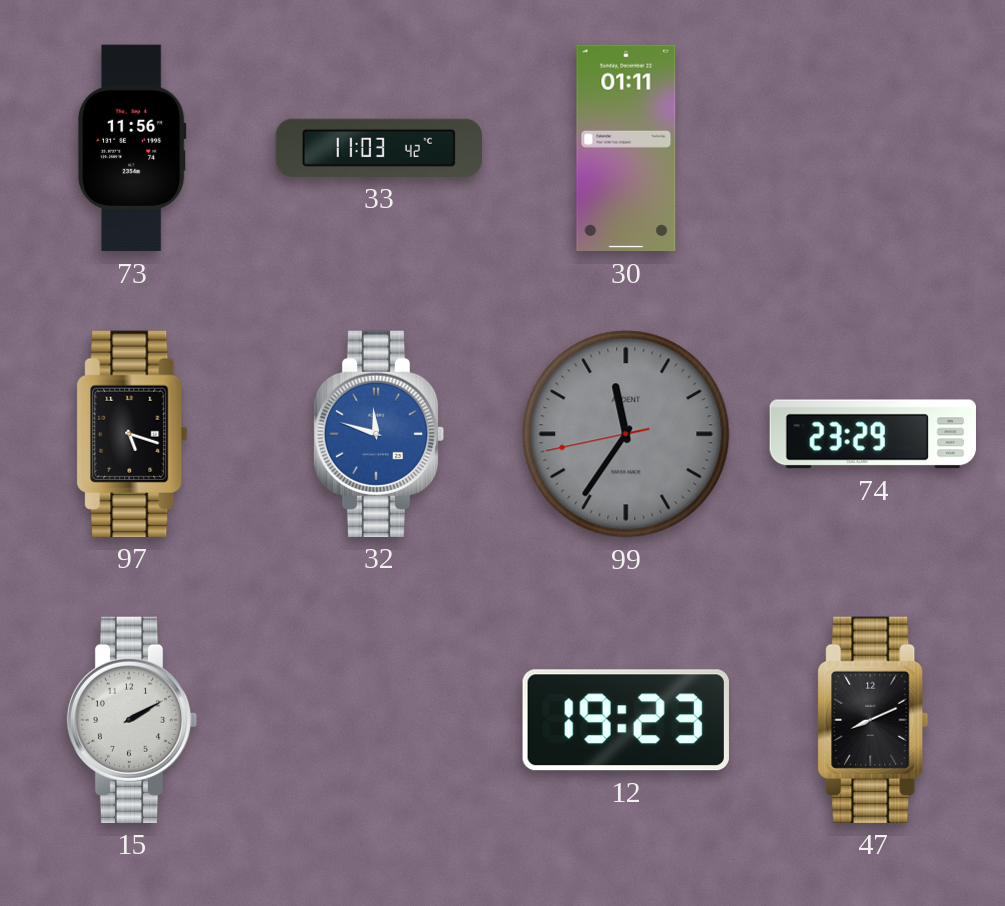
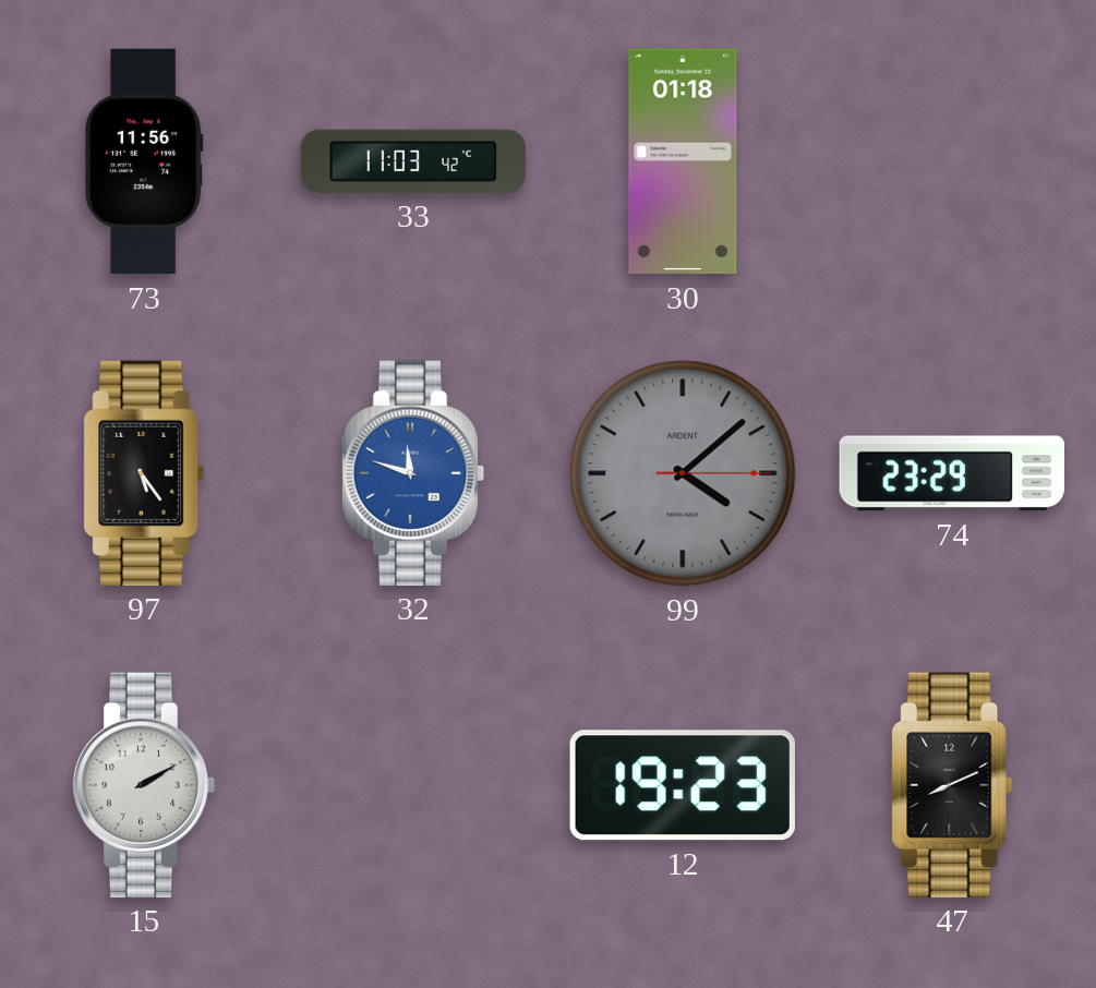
30: 01:11 -> 01:18
97: 5:18 -> 5:24
99: 11:35 -> 4:08
